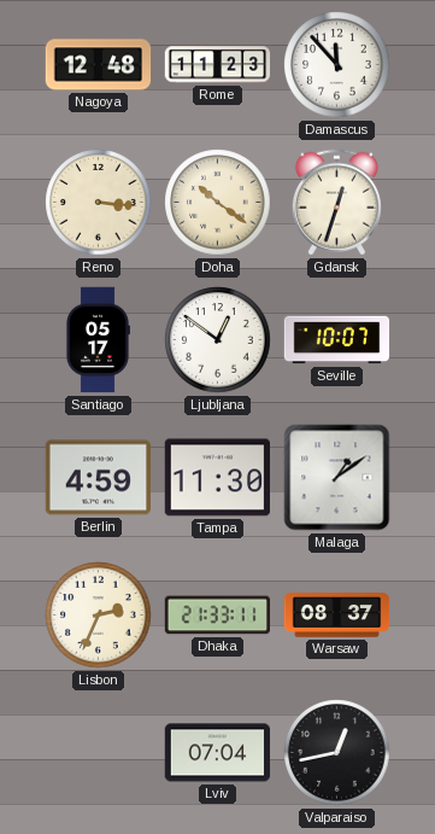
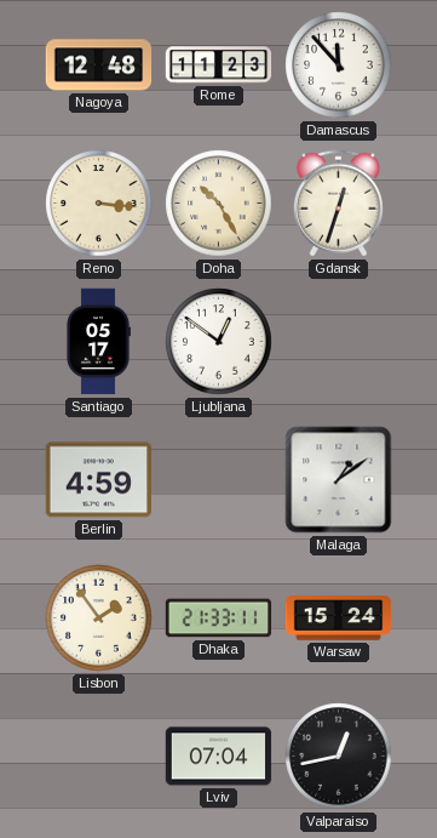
Doha: 10:21 -> 10:25
Seville: 10:07 -> none
Tampa: 11:30 -> none
Lisbon: 2:34 -> 1:54
Warsaw: 08:37 -> 15:24
